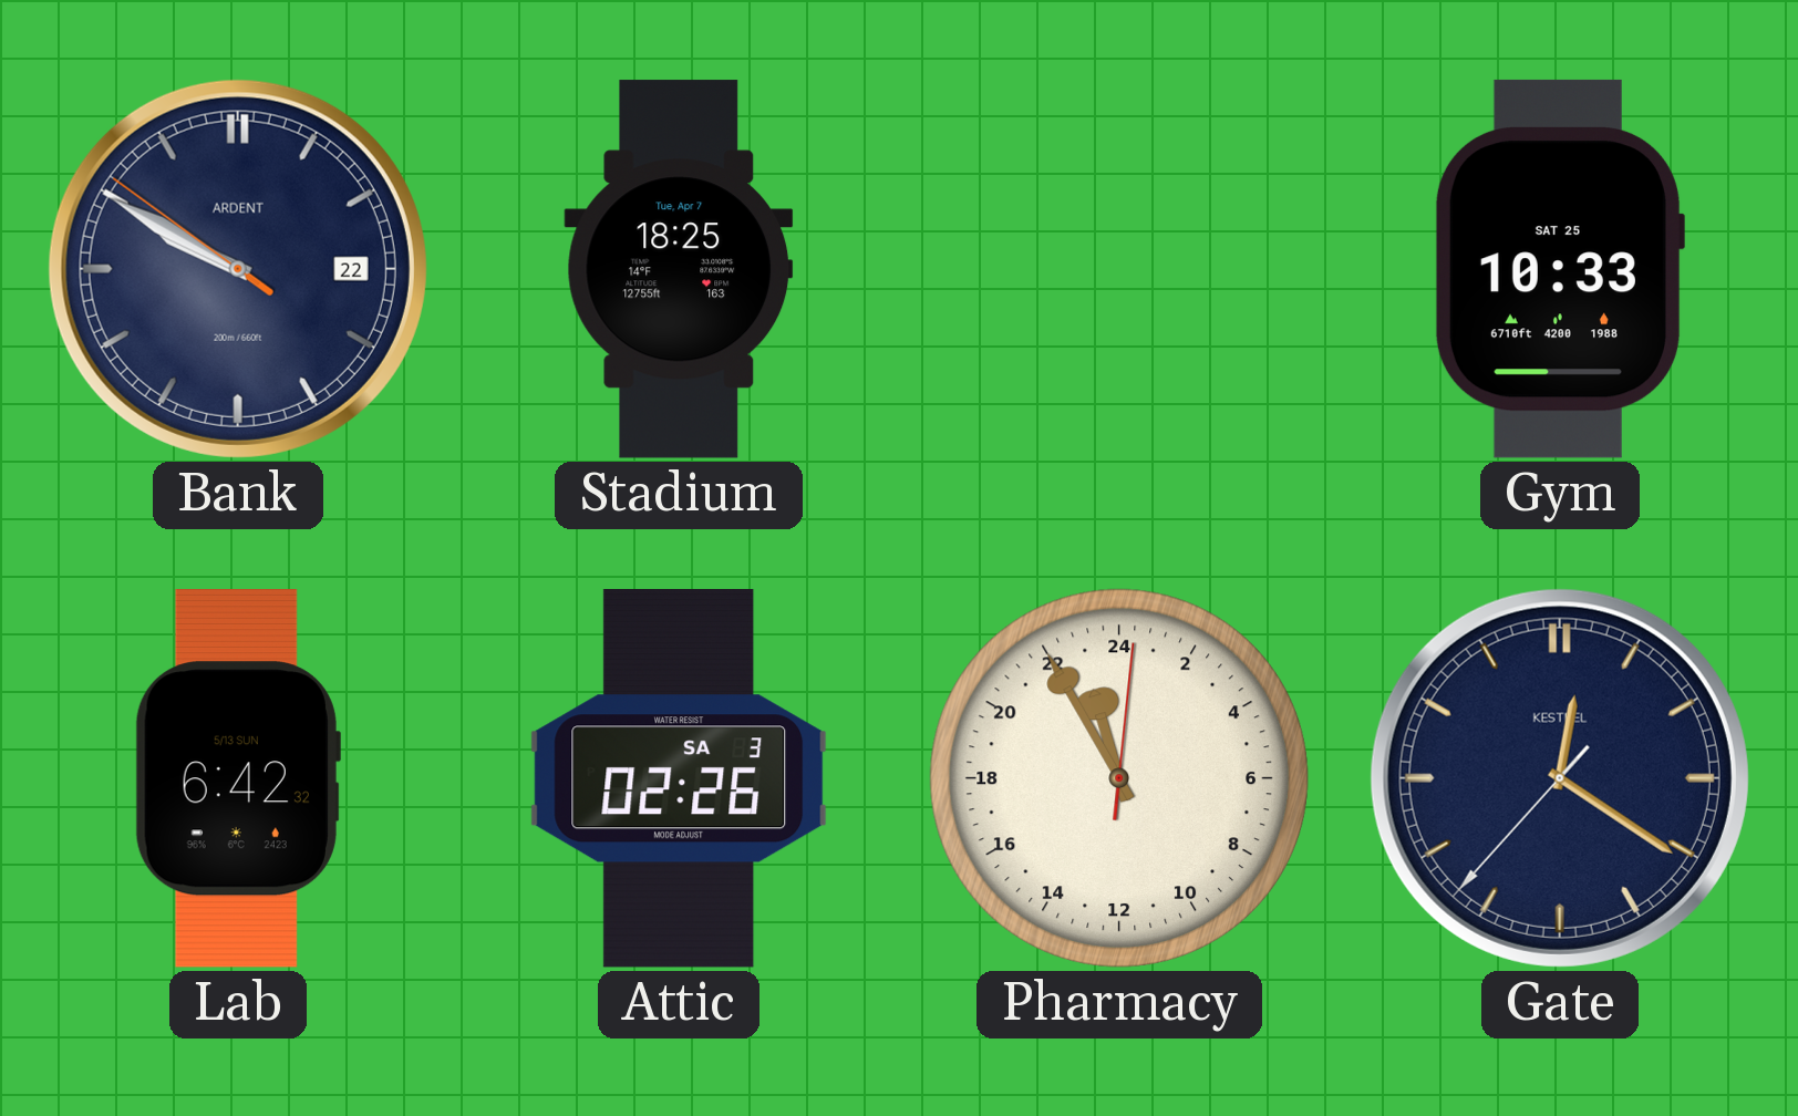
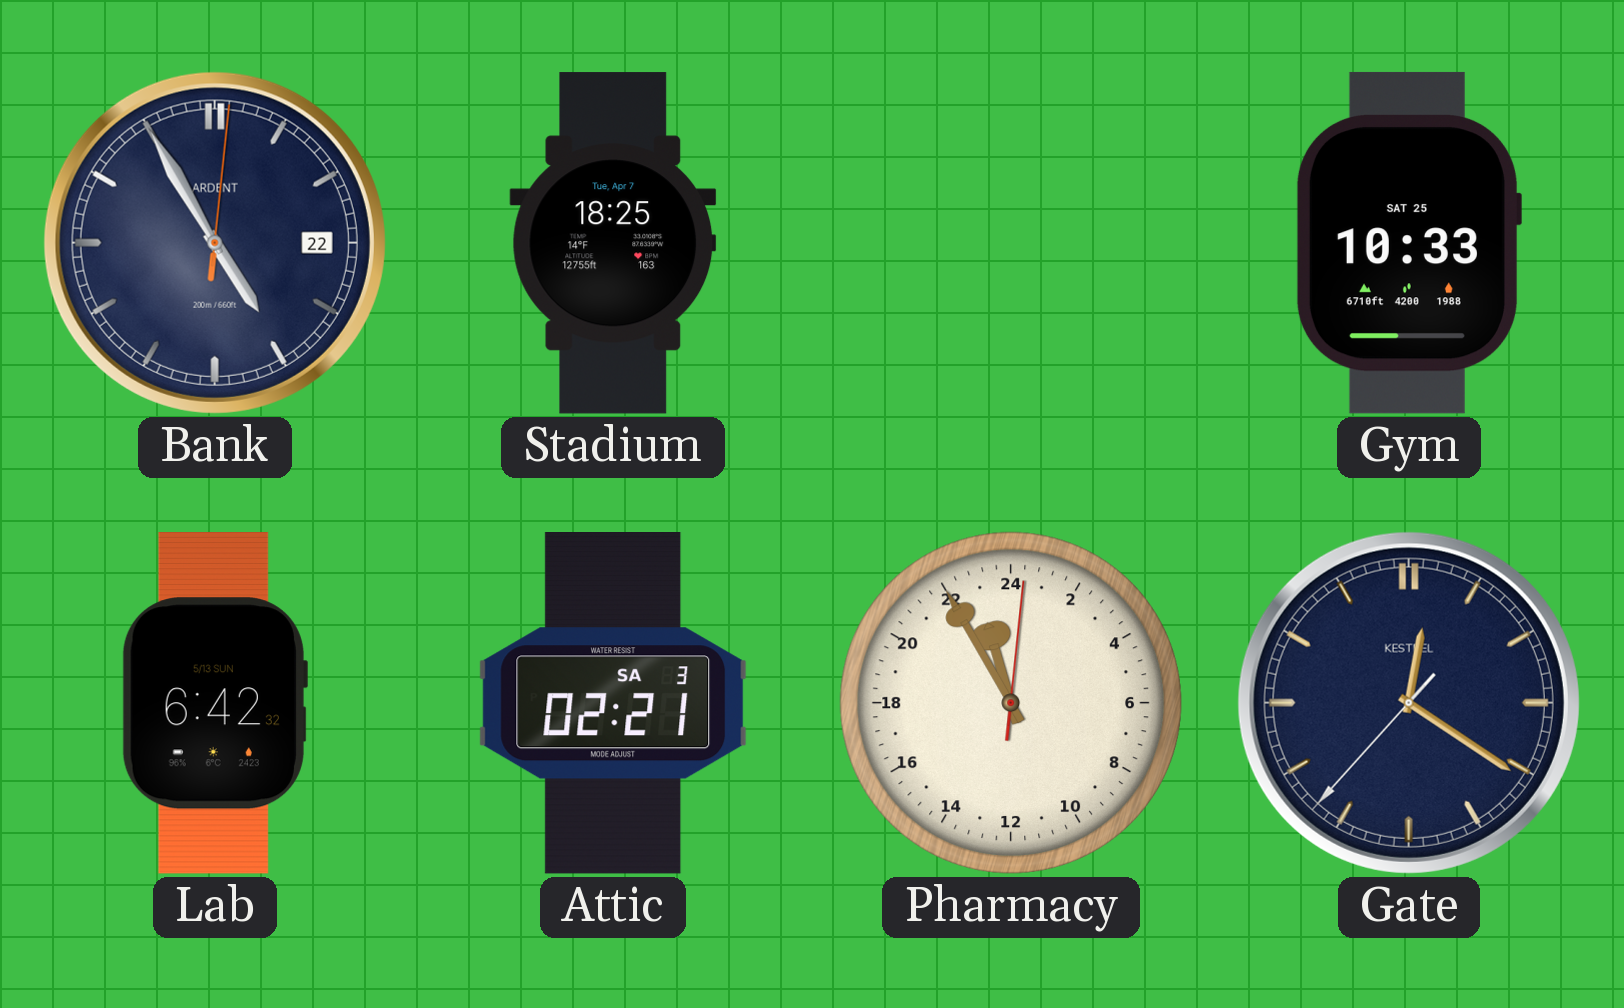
Bank: 9:49 -> 4:55
Attic: 02:26 -> 02:21
